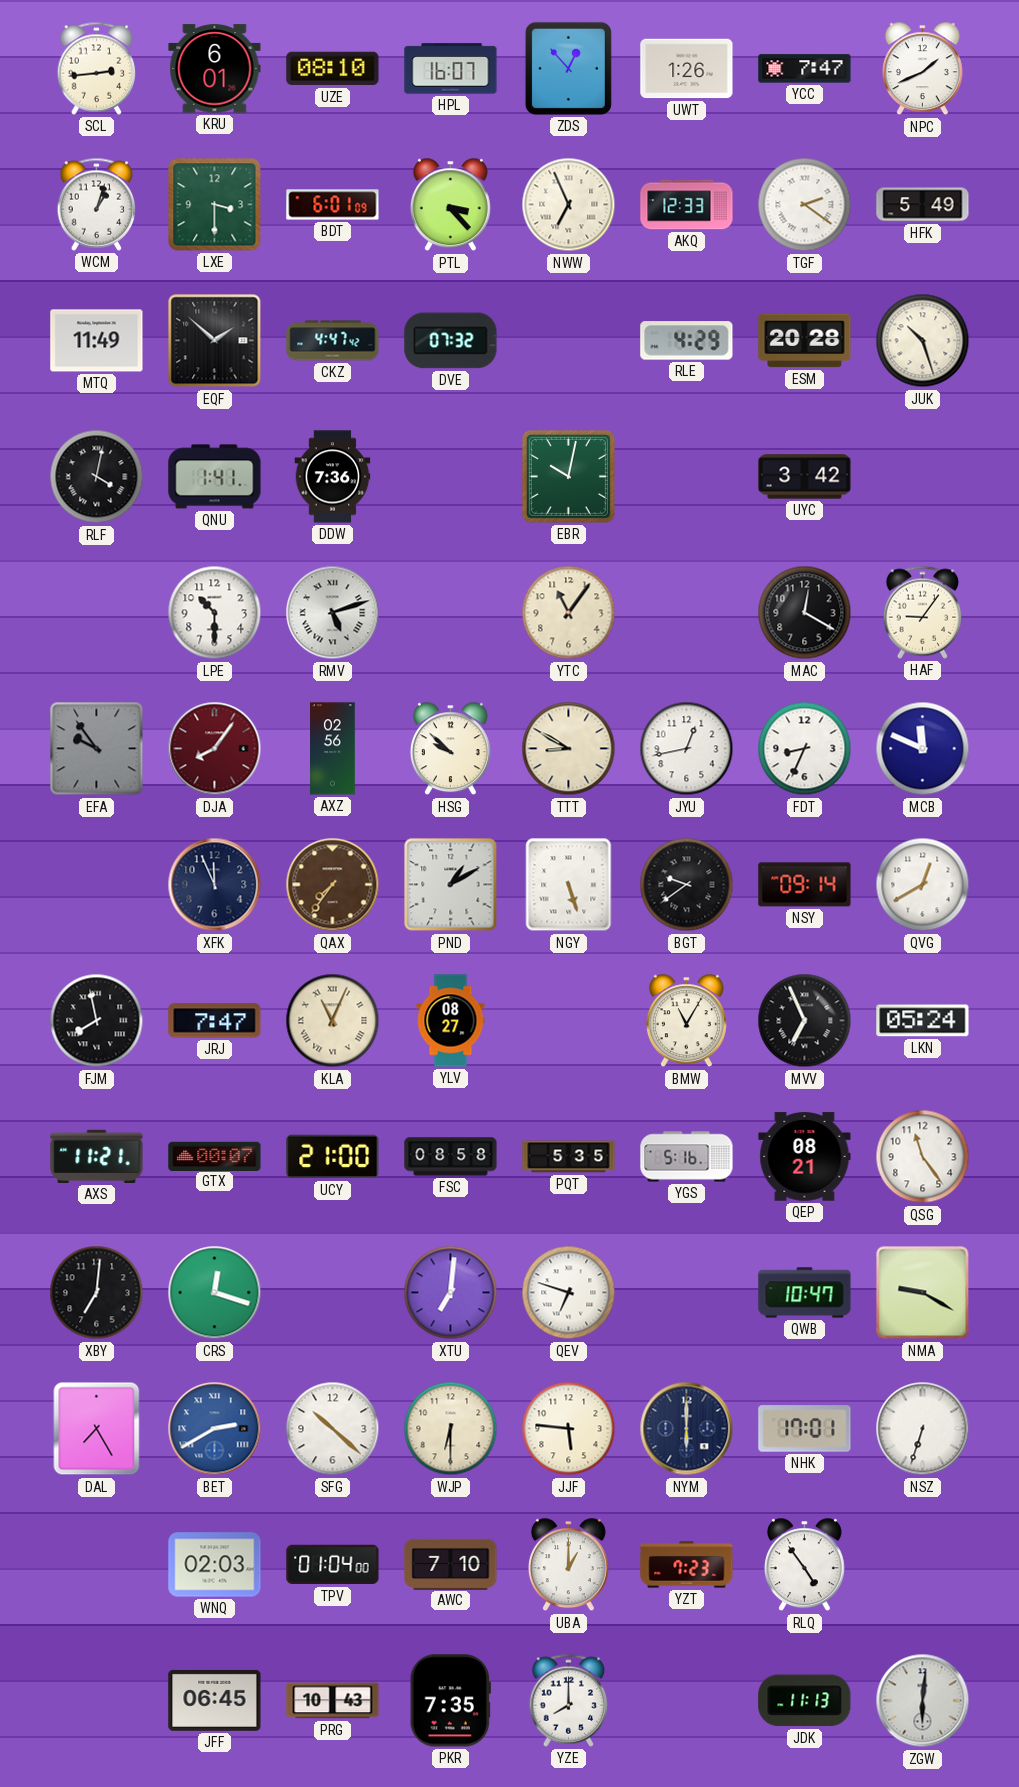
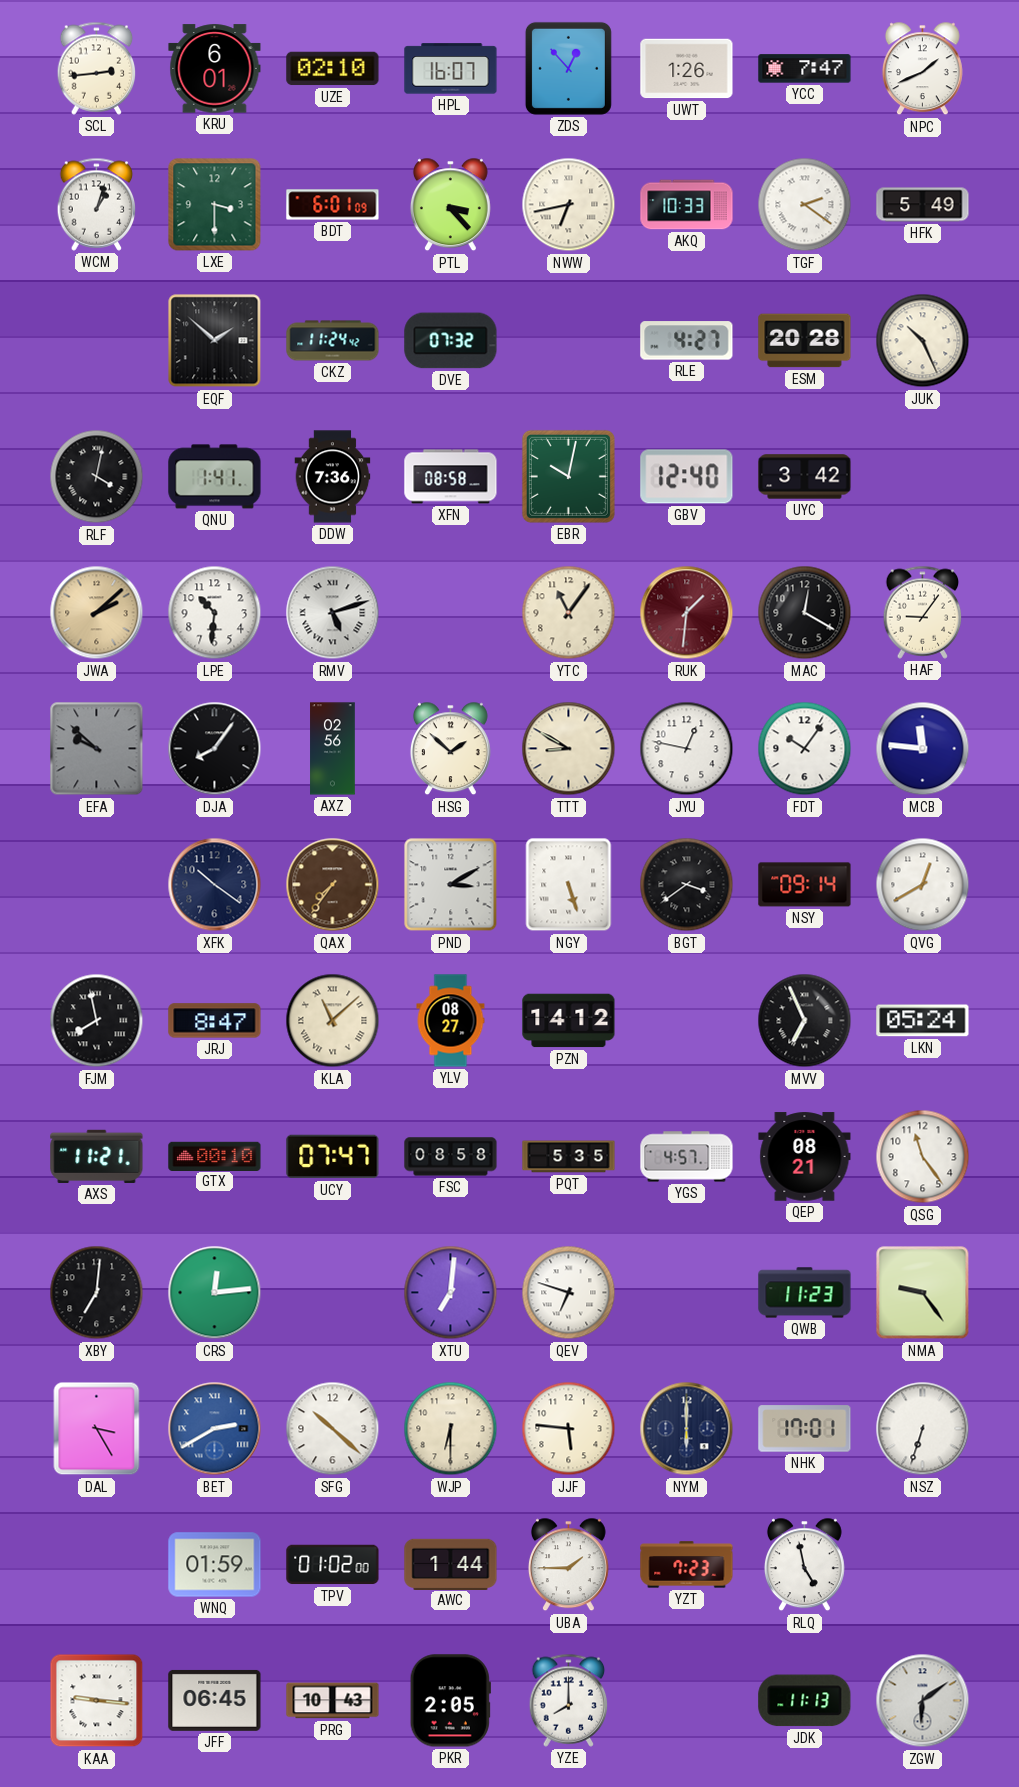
UZE: 08:10 -> 02:10
NWW: 6:56 -> 6:43
AKQ: 12:33 -> 10:33
MTQ: 11:49 -> none
CKZ: 4:47 -> 11:24
RLE: 4:29 -> 4:27
JUK: 10:27 -> 10:26
XFN: none -> 08:58
GBV: none -> 12:40
JWA: none -> 2:08
LPE: 10:30 -> 10:31
RUK: none -> 1:31
EFA: 9:54 -> 9:52
DJA dial: burgundy -> black
HSG: 9:52 -> 1:52
JYU: 12:43 -> 12:47
FDT: 8:34 -> 10:06
MCB: 11:49 -> 11:46
XFK: 11:56 -> 10:21
PND: 1:10 -> 3:10
BGT: 9:39 -> 3:39
JRJ: 7:47 -> 8:47
KLA: 11:04 -> 11:08
PZN: none -> 14:12
BMW: 11:05 -> none
GTX: 00:07 -> 00:10
UCY: 21:00 -> 07:47
YGS: 5:16 -> 4:57
CRS: 12:18 -> 12:14
QWB: 10:47 -> 11:23
NMA: 9:20 -> 9:24
DAL: 7:25 -> 3:25
WNQ: 02:03 -> 01:59
TPV: 01:04 -> 01:02
AWC: 7:10 -> 1:44
UBA: 1:00 -> 1:45
RLQ: 4:54 -> 4:58
KAA: none -> 9:16
PKR: 7:35 -> 2:05
ZGW: 6:01 -> 6:09
